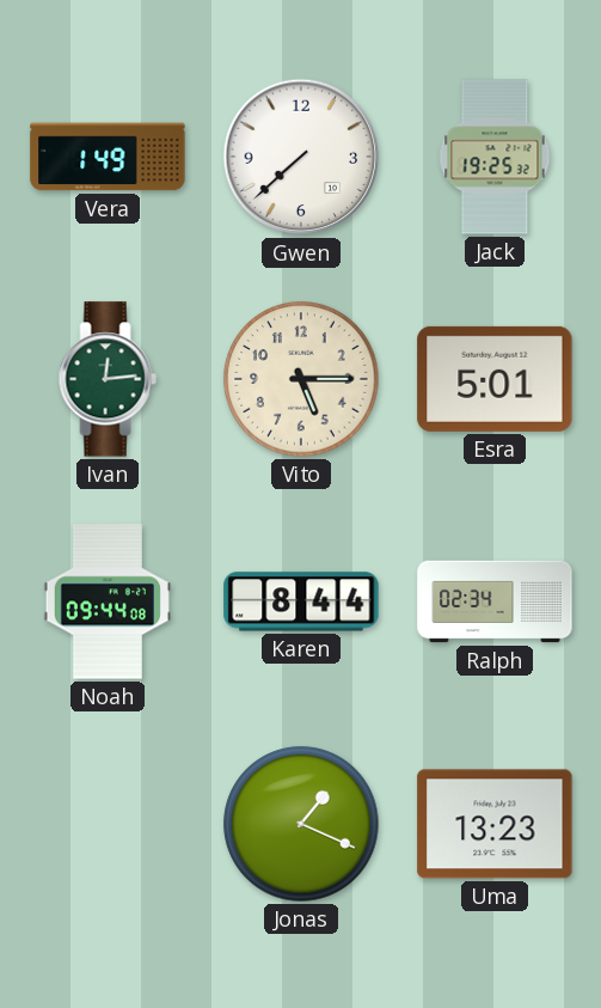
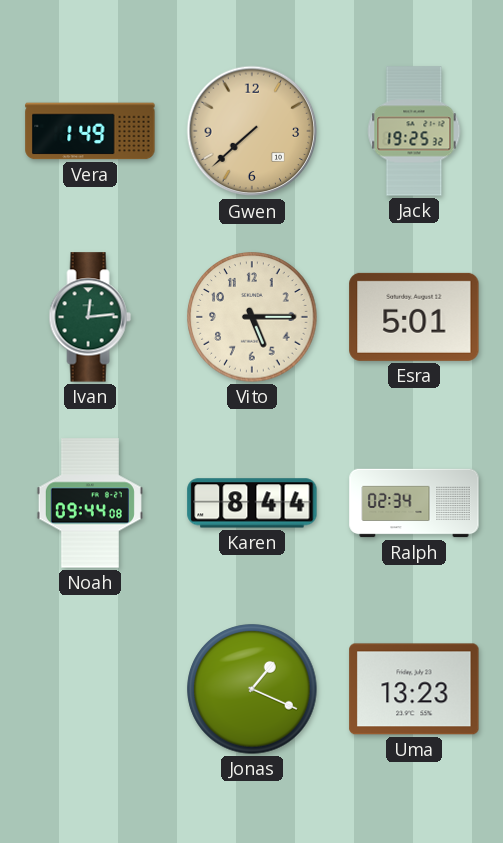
Gwen dial: white -> champagne
